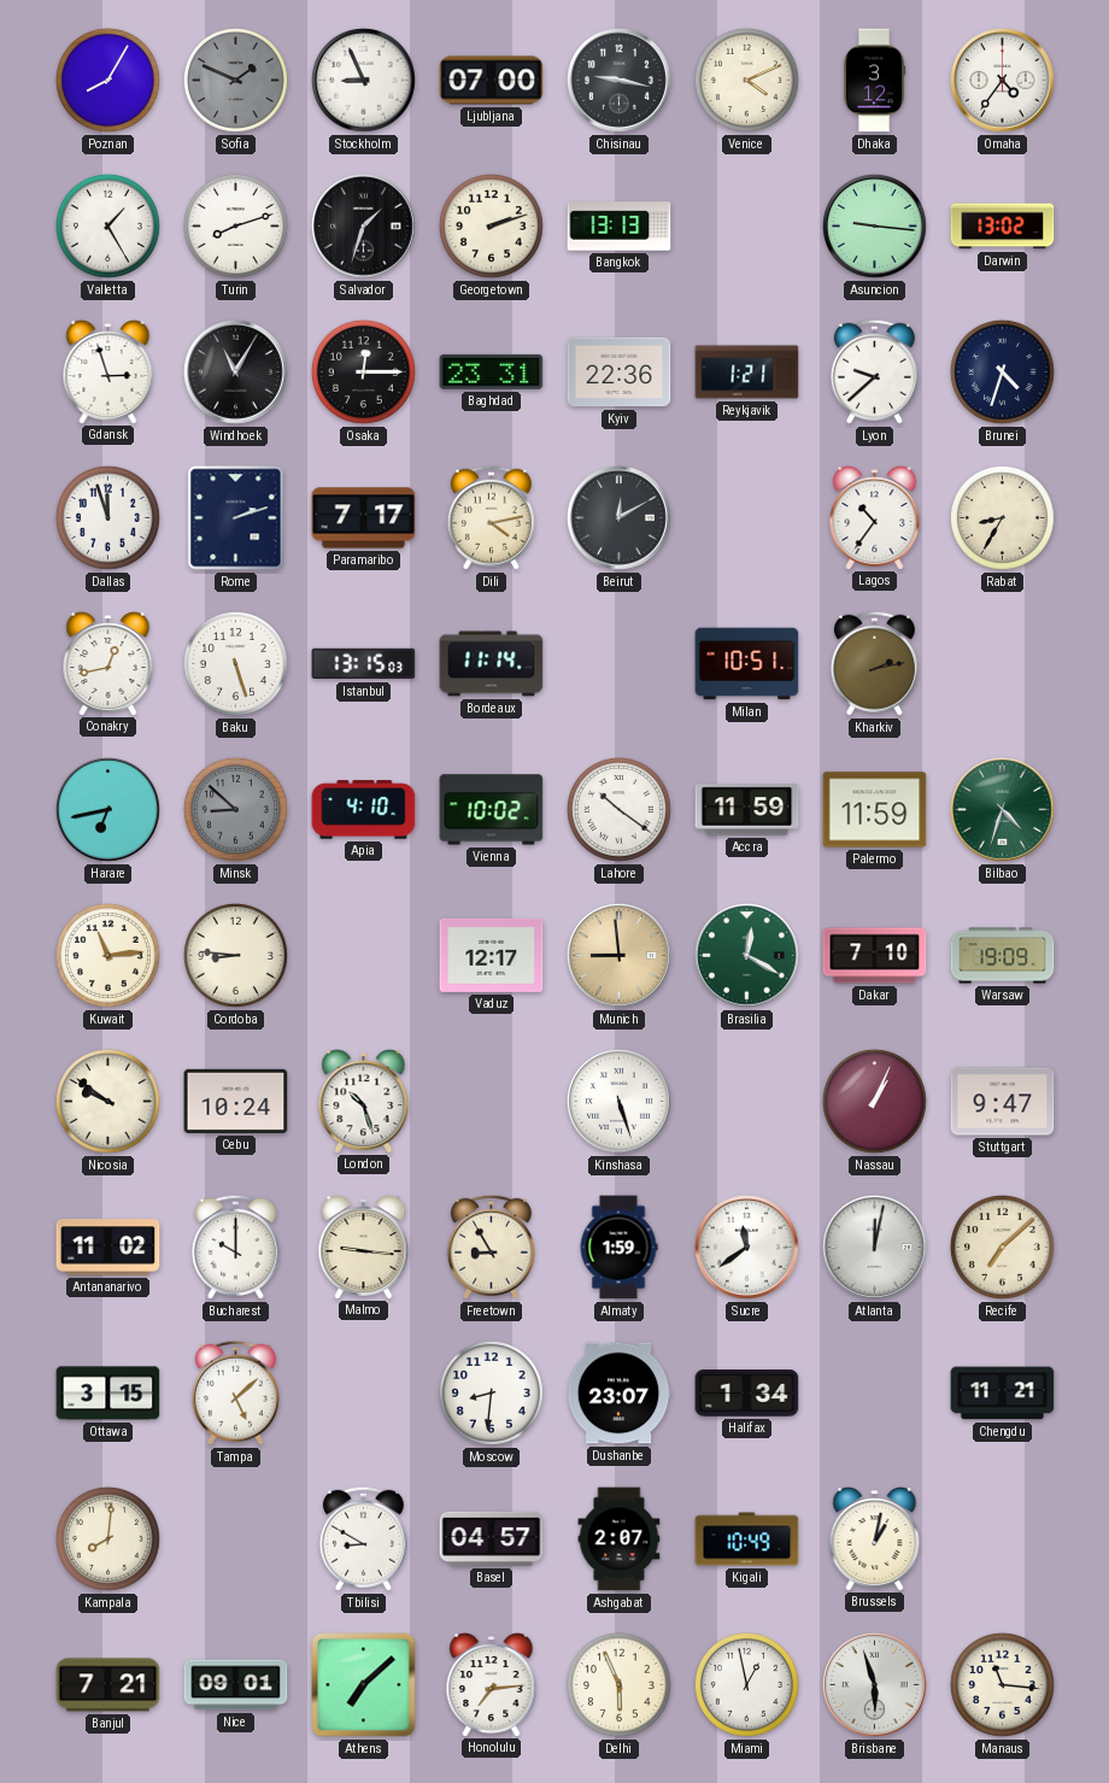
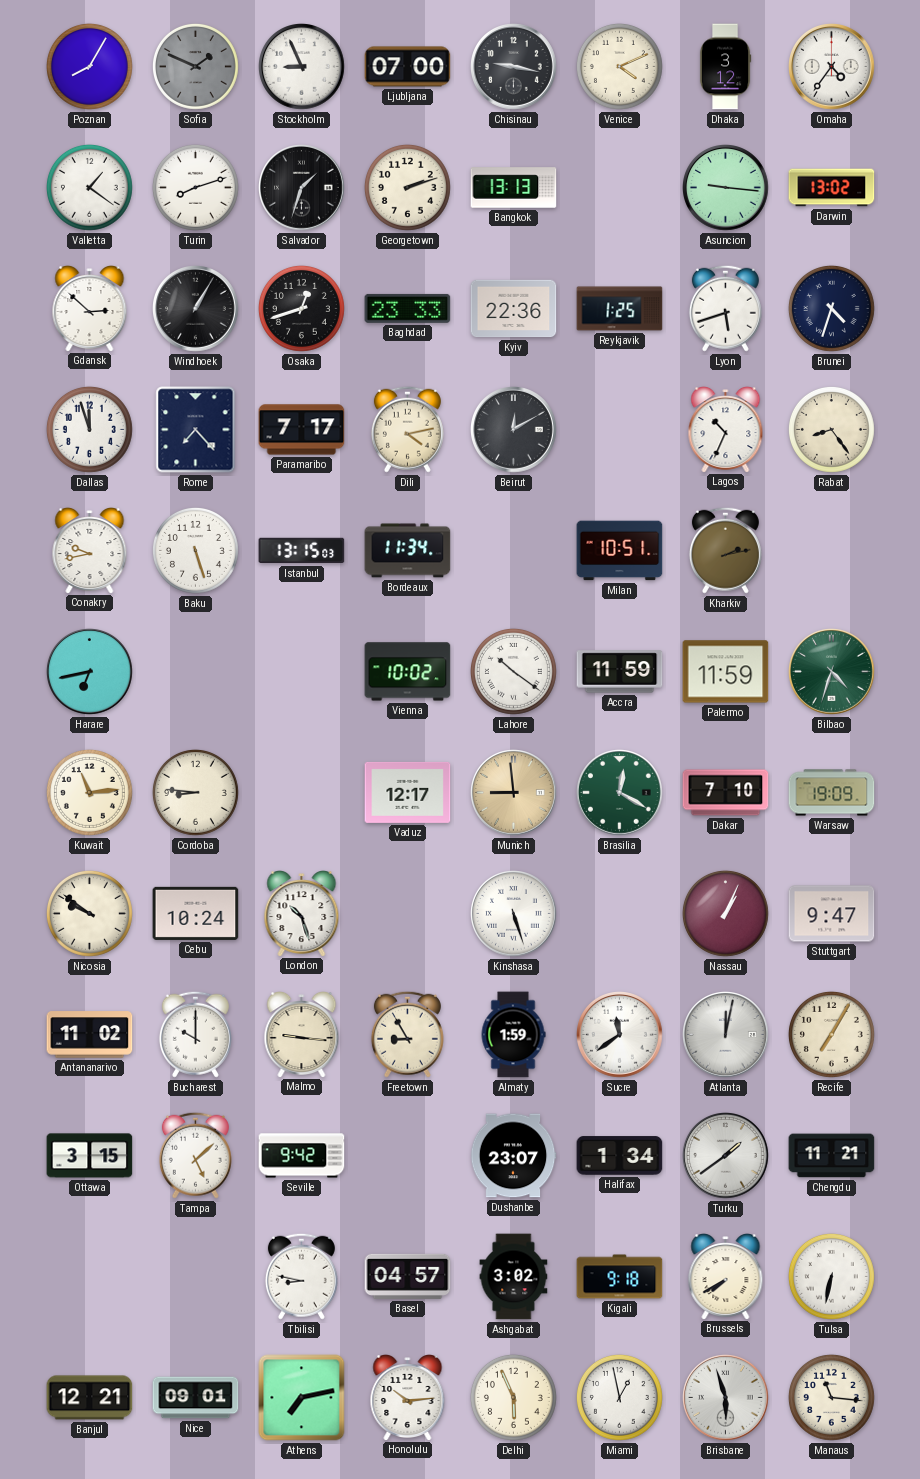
Valletta: 1:25 -> 1:21
Gdansk: 2:57 -> 2:52
Windhoek: 11:05 -> 1:05
Osaka: 12:15 -> 12:42
Baghdad: 23:31 -> 23:33
Reykjavik: 1:21 -> 1:25
Lyon: 9:38 -> 5:42
Rome: 2:12 -> 7:23
Lagos: 10:36 -> 10:34
Rabat: 8:35 -> 8:24
Conakry: 12:43 -> 9:43
Bordeaux: 11:14 -> 11:34
Minsk: 8:52 -> none
Apia: 4:10 -> none
Recife: 7:08 -> 7:05
Seville: none -> 9:42
Moscow: 8:31 -> none
Turku: none -> 1:39
Kampala: 8:01 -> none
Tbilisi: 8:50 -> 8:47
Ashgabat: 2:07 -> 3:02
Kigali: 10:49 -> 9:18
Brussels: 1:02 -> 7:40
Tulsa: none -> 6:32
Banjul: 7:21 -> 12:21
Athens: 7:08 -> 7:13
Honolulu: 7:14 -> 10:14
